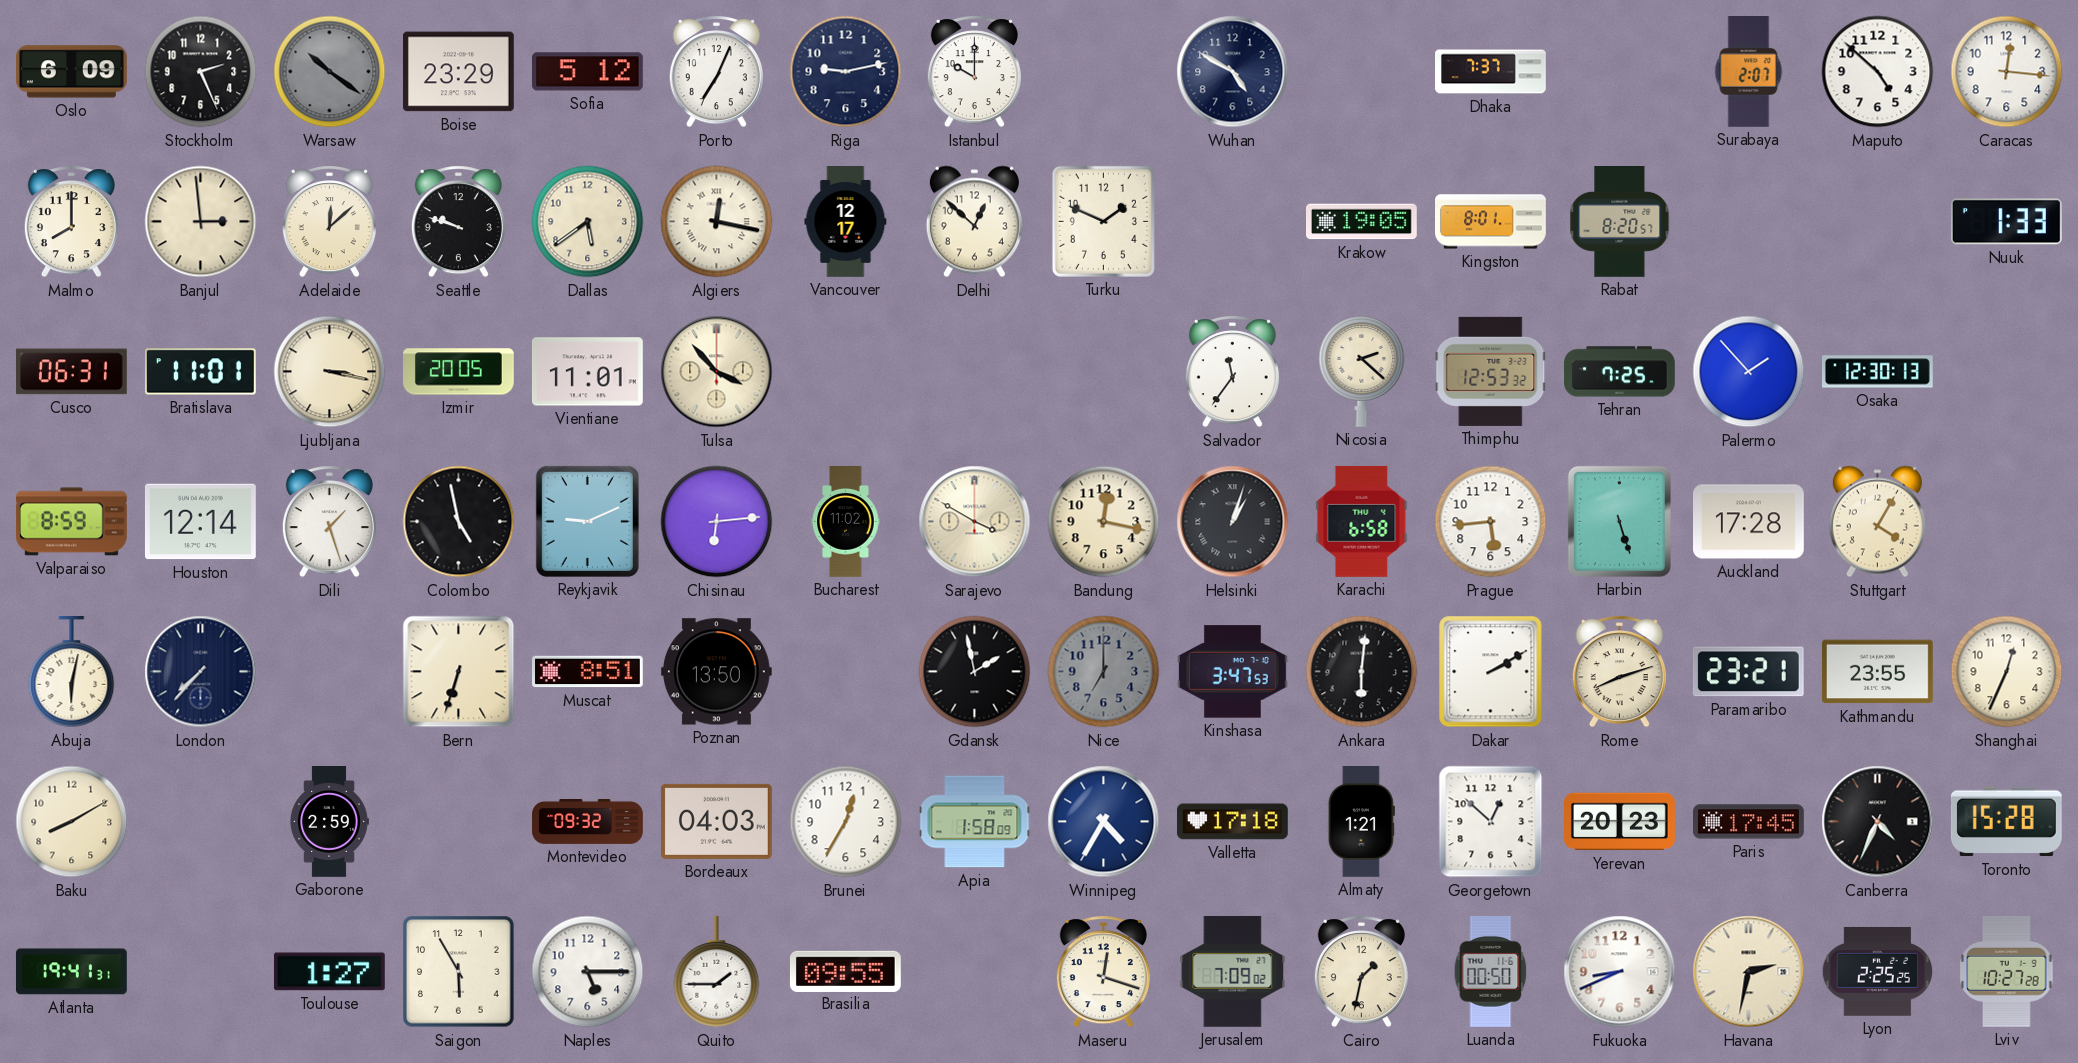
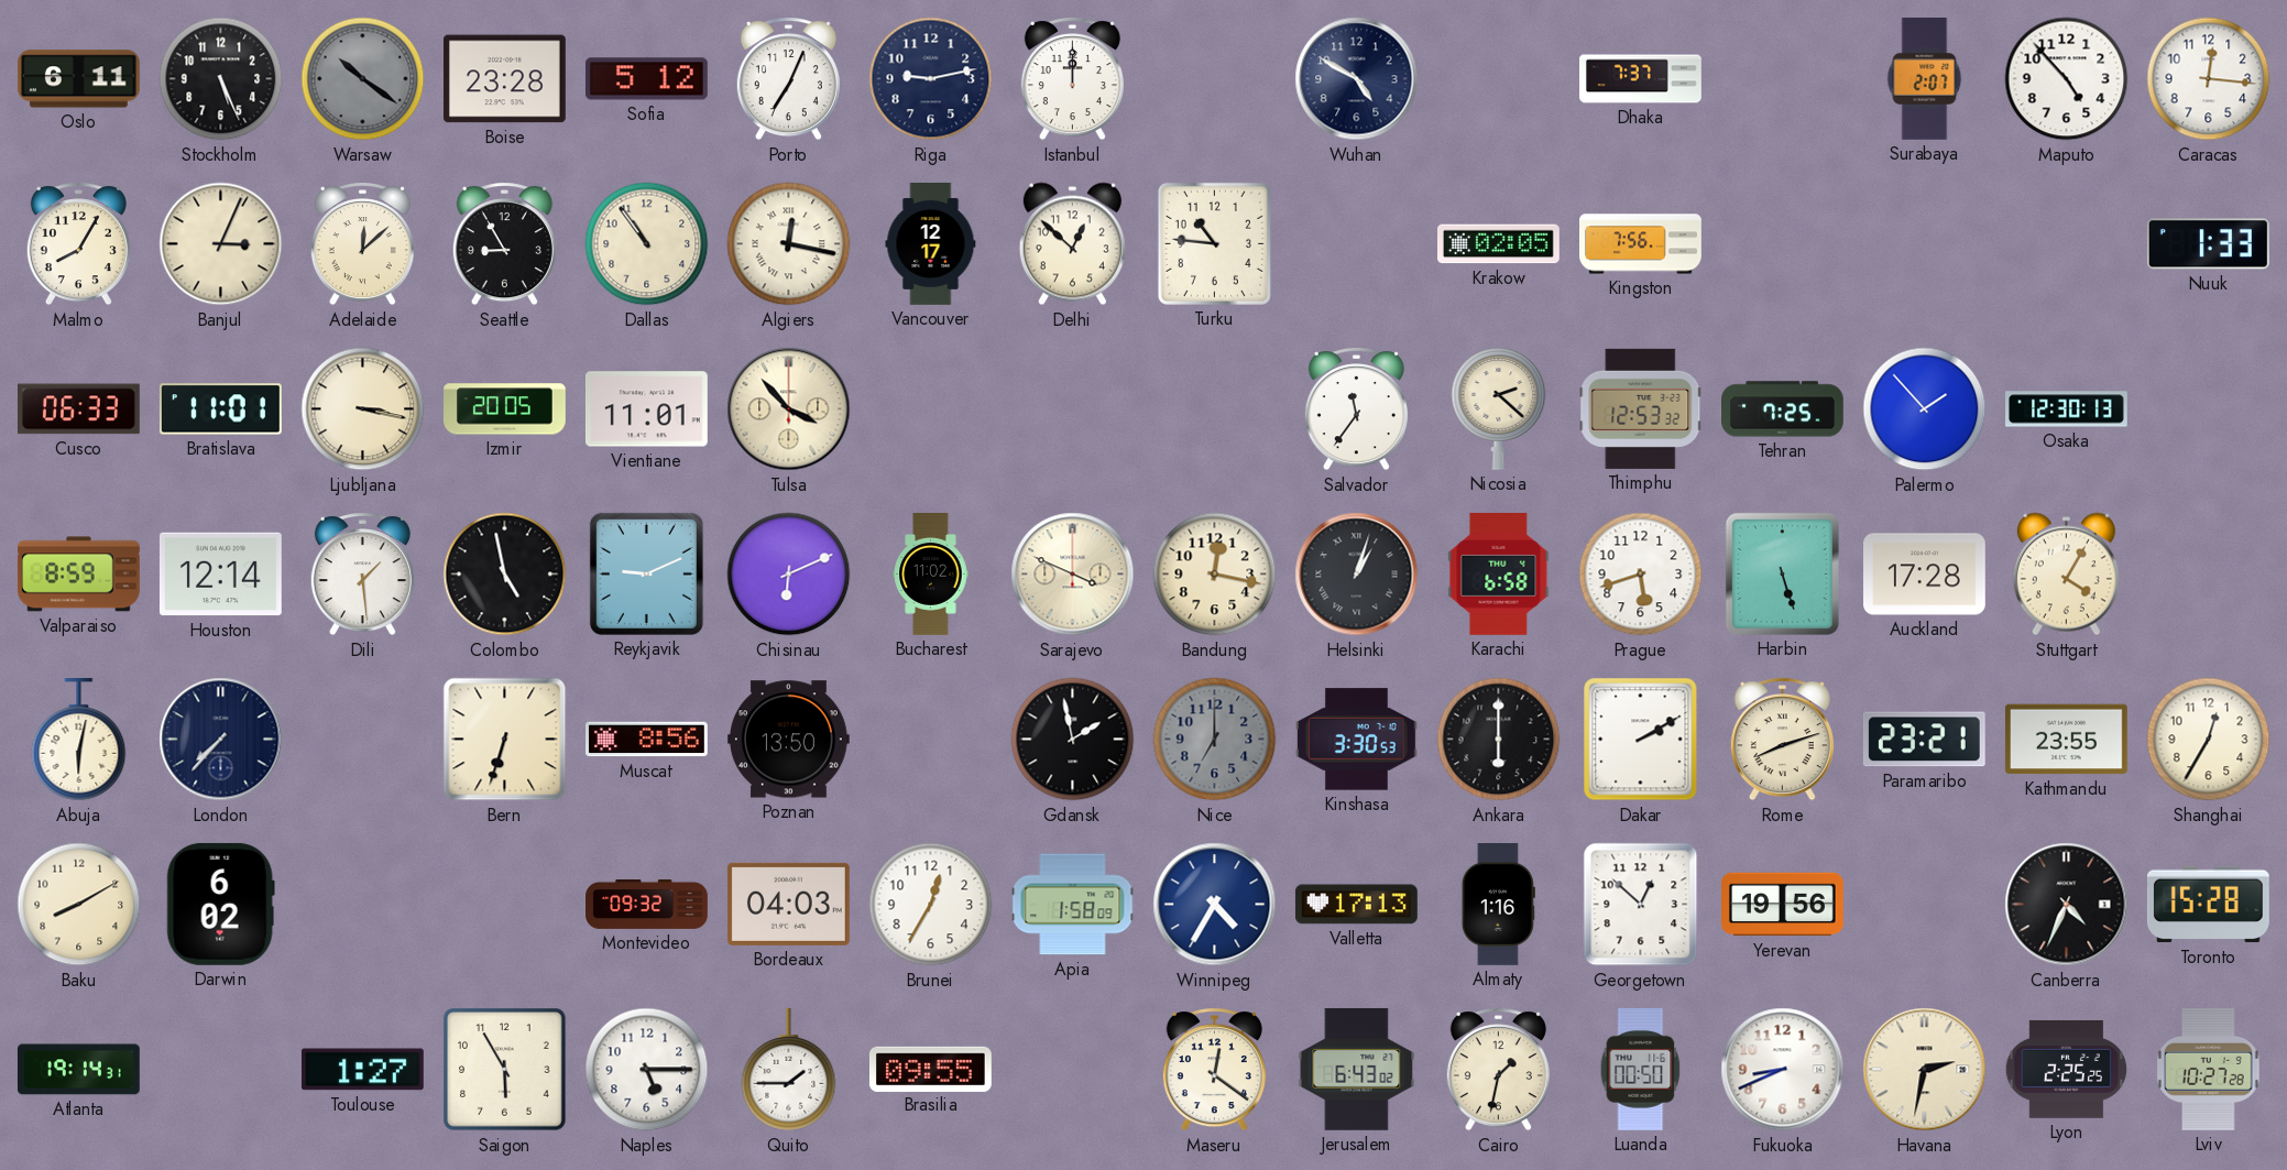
Oslo: 6:09 -> 6:11
Stockholm: 2:26 -> 5:26
Boise: 23:29 -> 23:28
Istanbul: 10:00 -> 12:00
Maputo: 4:52 -> 4:53
Malmo: 8:00 -> 8:05
Banjul: 2:59 -> 3:04
Seattle: 9:48 -> 8:55
Dallas: 5:39 -> 10:54
Turku: 1:49 -> 10:46
Krakow: 19:05 -> 02:05
Kingston: 8:01 -> 7:56
Rabat: 8:20 -> none
Cusco: 06:31 -> 06:33
Dili: 1:27 -> 1:29
Chisinau: 6:14 -> 6:11
Sarajevo: 3:50 -> 3:49
Prague: 5:44 -> 5:42
Muscat: 8:51 -> 8:56
Kinshasa: 3:47 -> 3:30
Ankara: 6:01 -> 6:00
Shanghai: 12:34 -> 12:35
Darwin: none -> 6:02
Gaborone: 2:59 -> none
Valletta: 17:18 -> 17:13
Almaty: 1:21 -> 1:16
Yerevan: 20:23 -> 19:56
Paris: 17:45 -> none
Atlanta: 19:41 -> 19:14
Maseru: 12:18 -> 12:21
Jerusalem: 7:09 -> 6:43
